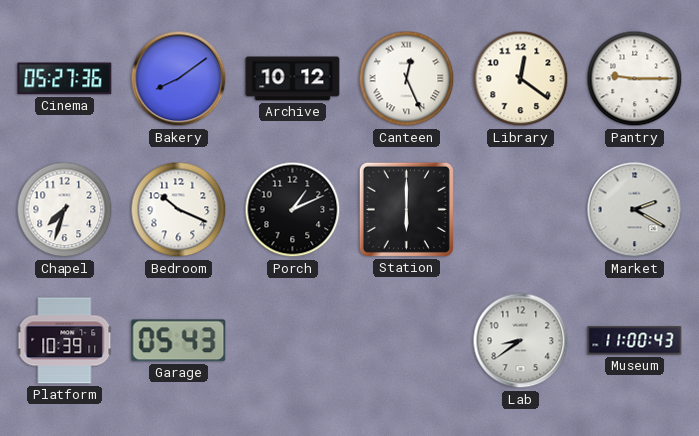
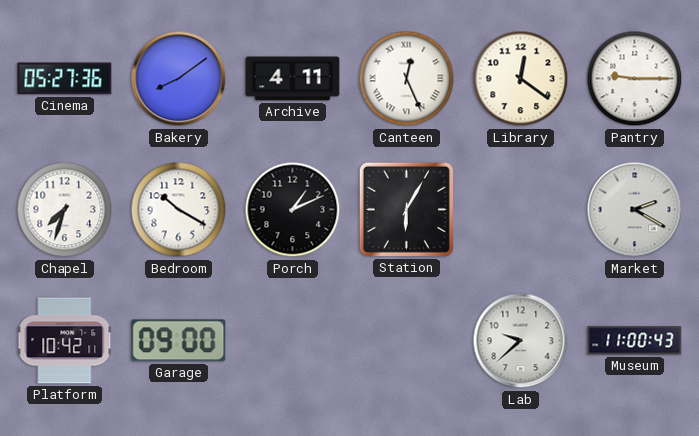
Archive: 10:12 -> 4:11
Bedroom: 10:19 -> 10:20
Station: 6:00 -> 6:05
Platform: 10:39 -> 10:42
Garage: 05:43 -> 09:00
Lab: 8:39 -> 9:38
